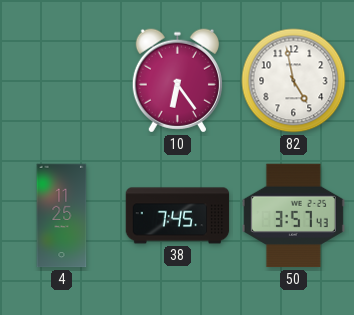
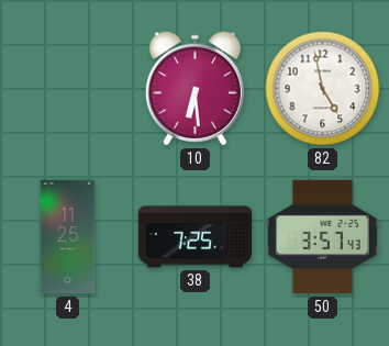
10: 6:24 -> 6:29
38: 7:45 -> 7:25
